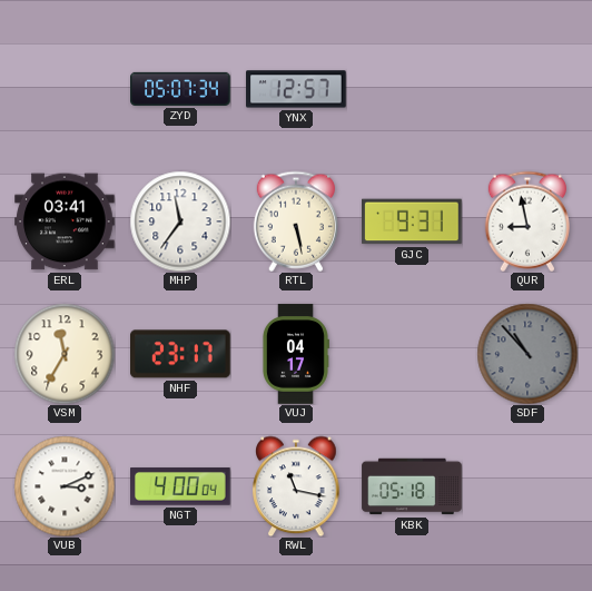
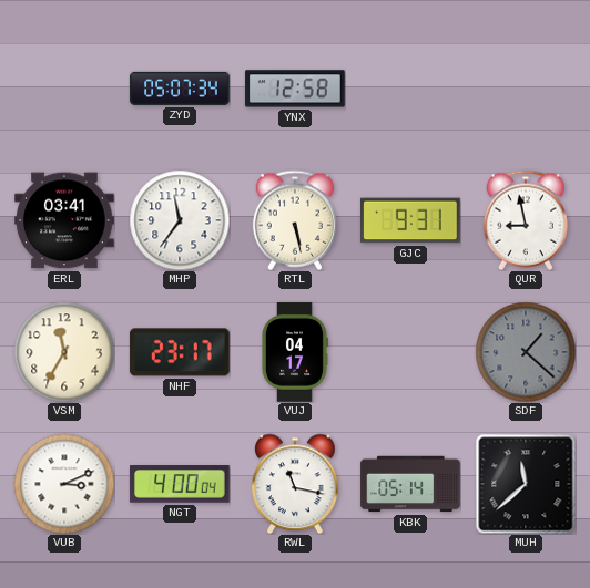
YNX: 12:57 -> 12:58
SDF: 10:53 -> 1:22
KBK: 05:18 -> 05:14
MUH: none -> 11:38
